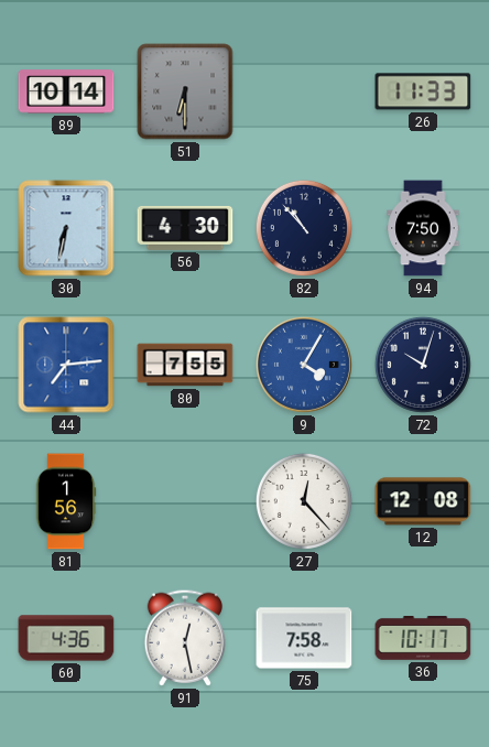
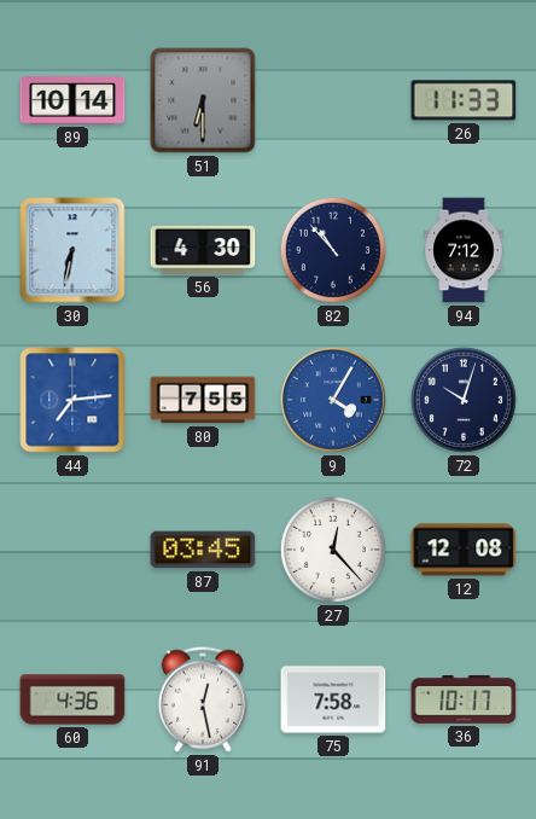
94: 7:50 -> 7:12
81: 1:56 -> none
87: none -> 03:45
